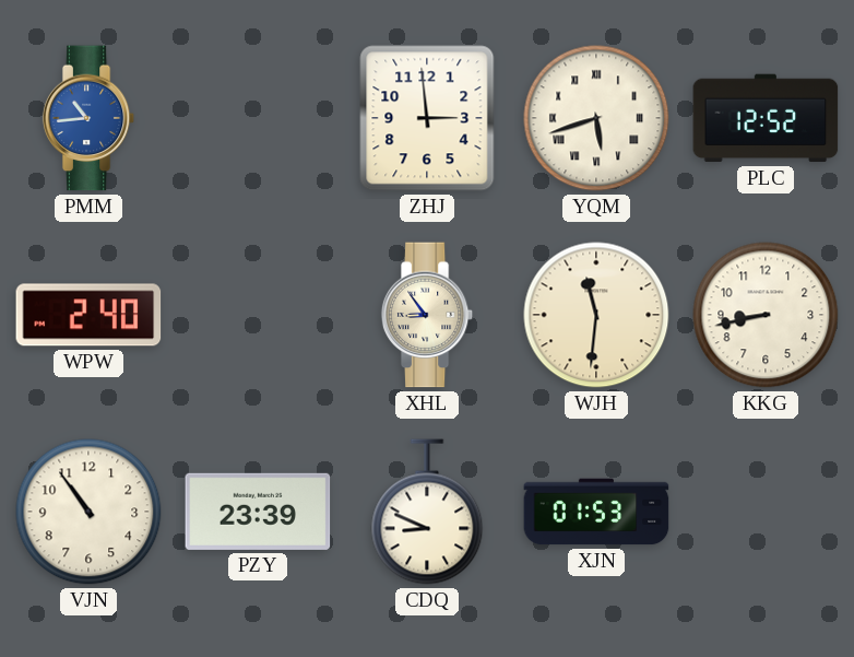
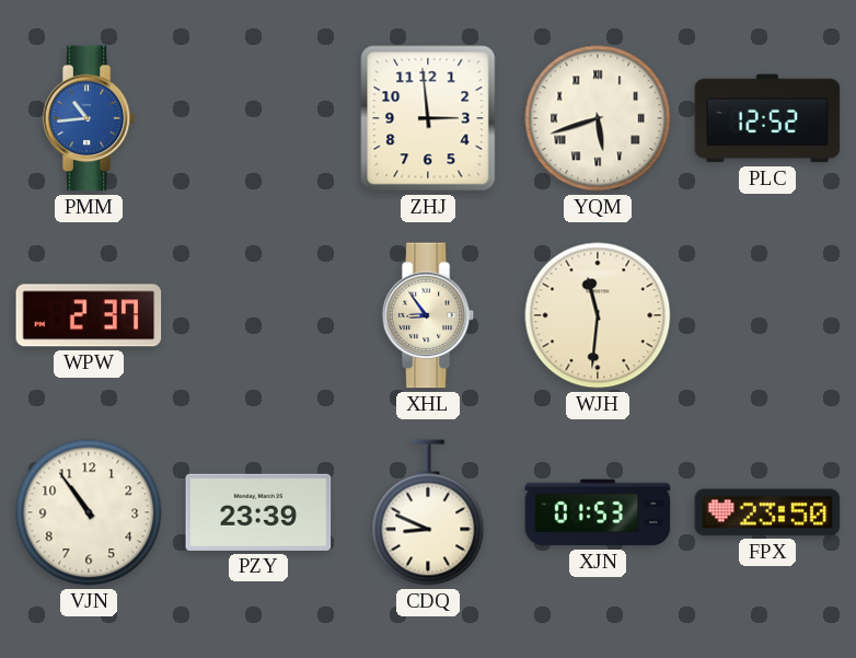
WPW: 2:40 -> 2:37
KKG: 8:43 -> none
FPX: none -> 23:50
